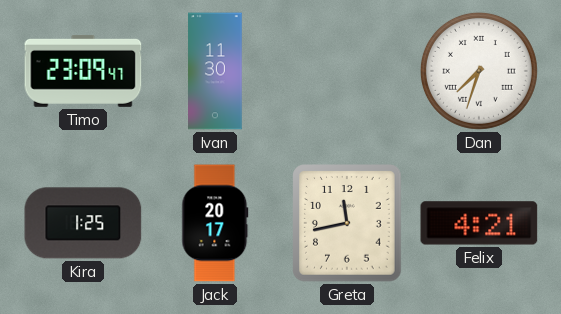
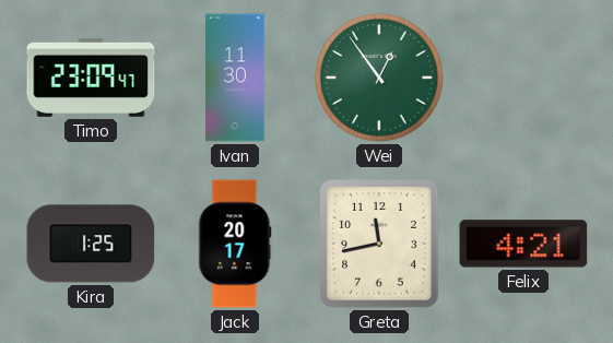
Wei: none -> 12:54
Dan: 7:33 -> none
